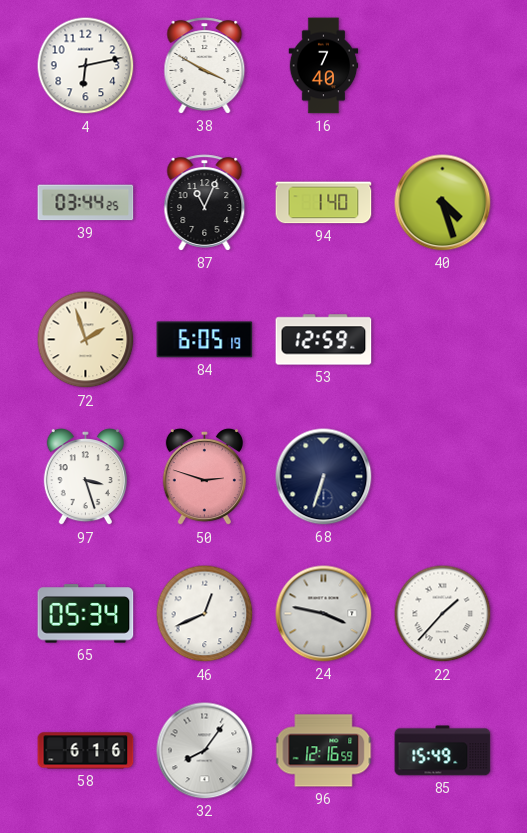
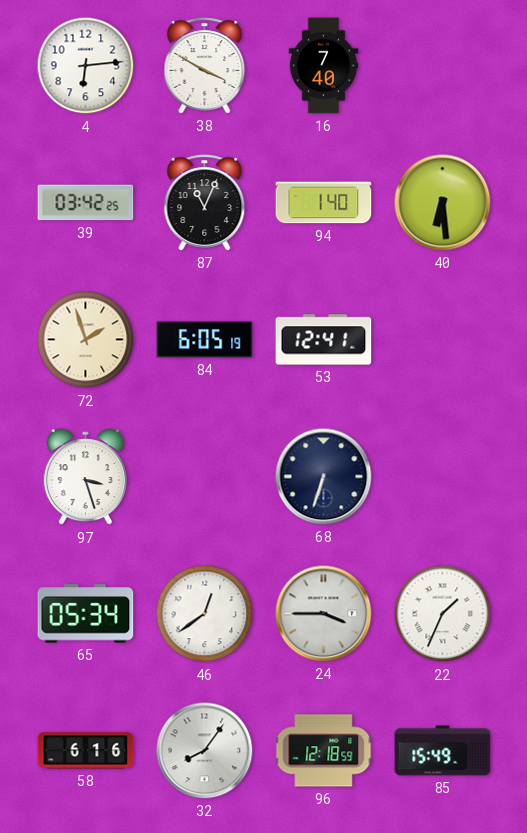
4: 6:13 -> 6:14
39: 03:44 -> 03:42
40: 4:27 -> 6:29
53: 12:59 -> 12:41
50: 2:48 -> none
46: 12:41 -> 12:39
24: 3:47 -> 3:45
22: 1:37 -> 1:34
96: 12:16 -> 12:18
